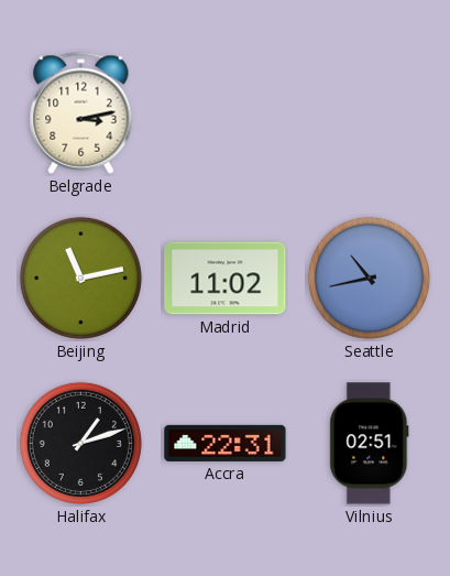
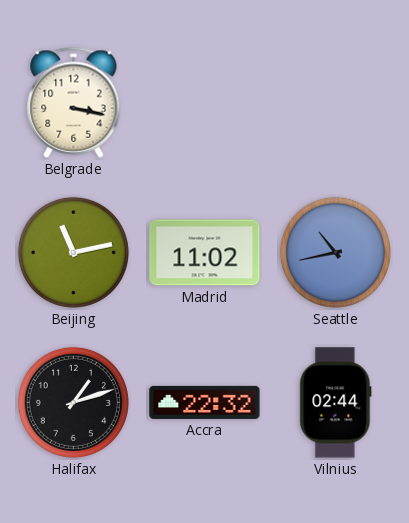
Belgrade: 3:13 -> 3:17
Accra: 22:31 -> 22:32
Vilnius: 02:51 -> 02:44
